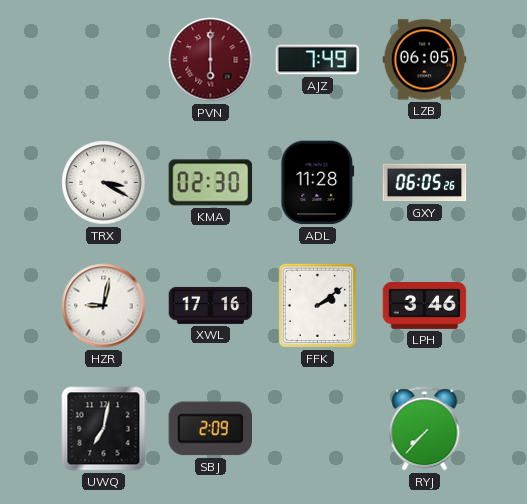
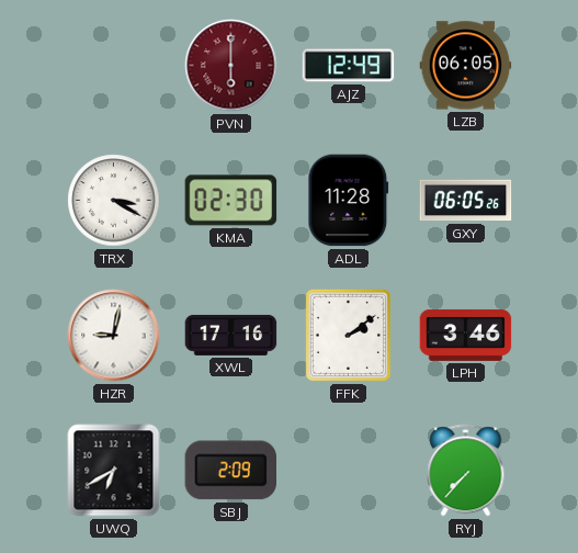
AJZ: 7:49 -> 12:49
UWQ: 7:02 -> 6:40
